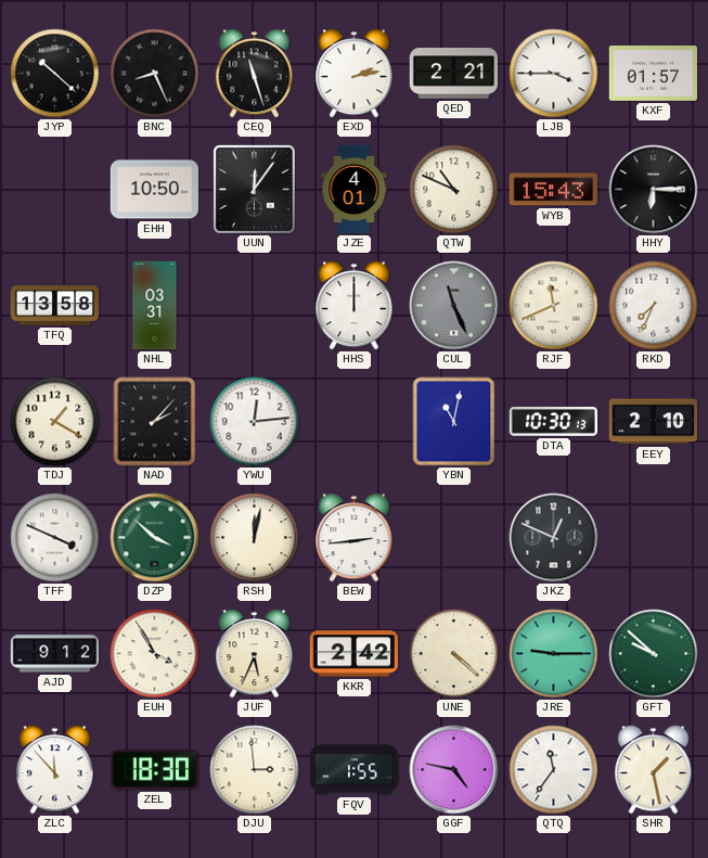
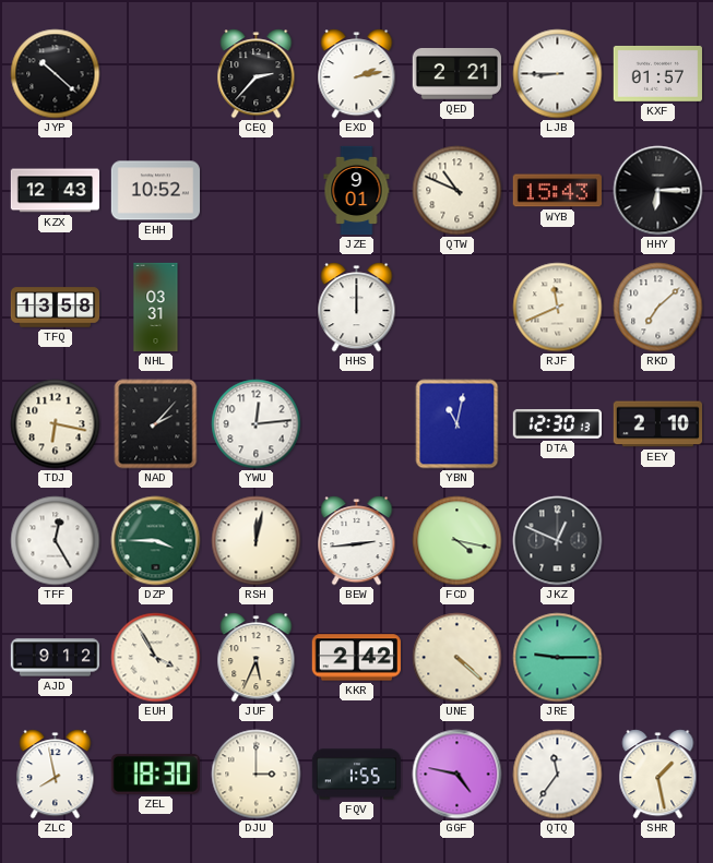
BNC: 8:26 -> none
CEQ: 11:27 -> 2:37
LJB: 3:45 -> 8:45
KZX: none -> 12:43
EHH: 10:50 -> 10:52
UUN: 12:06 -> none
JZE: 4:01 -> 9:01
CUL: 11:26 -> none
RKD: 7:34 -> 7:08
TDJ: 1:20 -> 6:17
DTA: 10:30 -> 12:30
TFF: 3:49 -> 12:25
DZP: 3:52 -> 3:45
FCD: none -> 4:17
GFT: 9:52 -> none
ZLC: 11:53 -> 7:58
DJU: 2:59 -> 3:00
